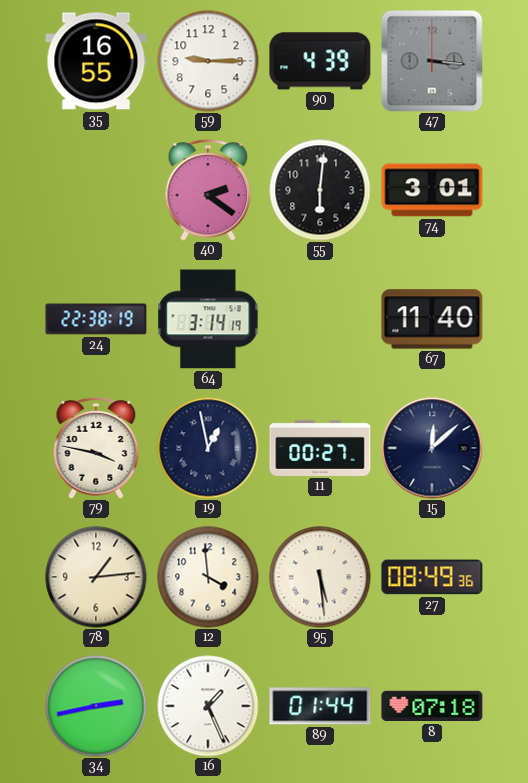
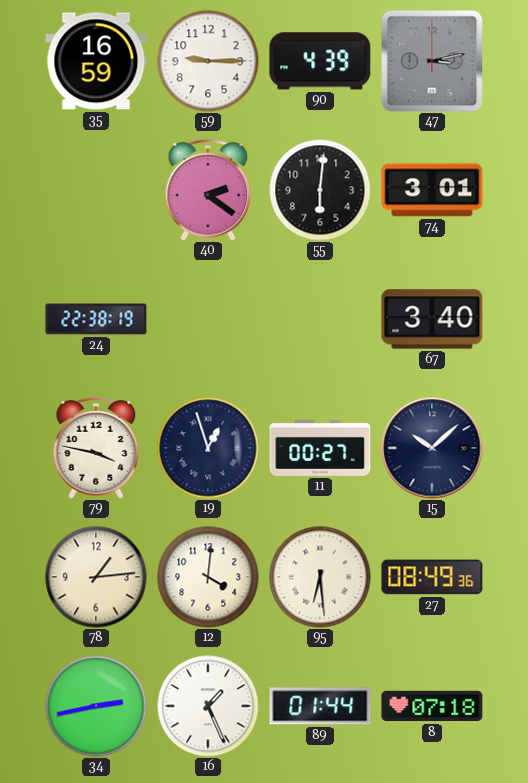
35: 16:55 -> 16:59
47: 3:16 -> 3:13
64: 3:14 -> none
67: 11:40 -> 3:40
19: 12:58 -> 12:57
15: 12:08 -> 10:08
12: 3:59 -> 4:01
95: 5:29 -> 6:29
